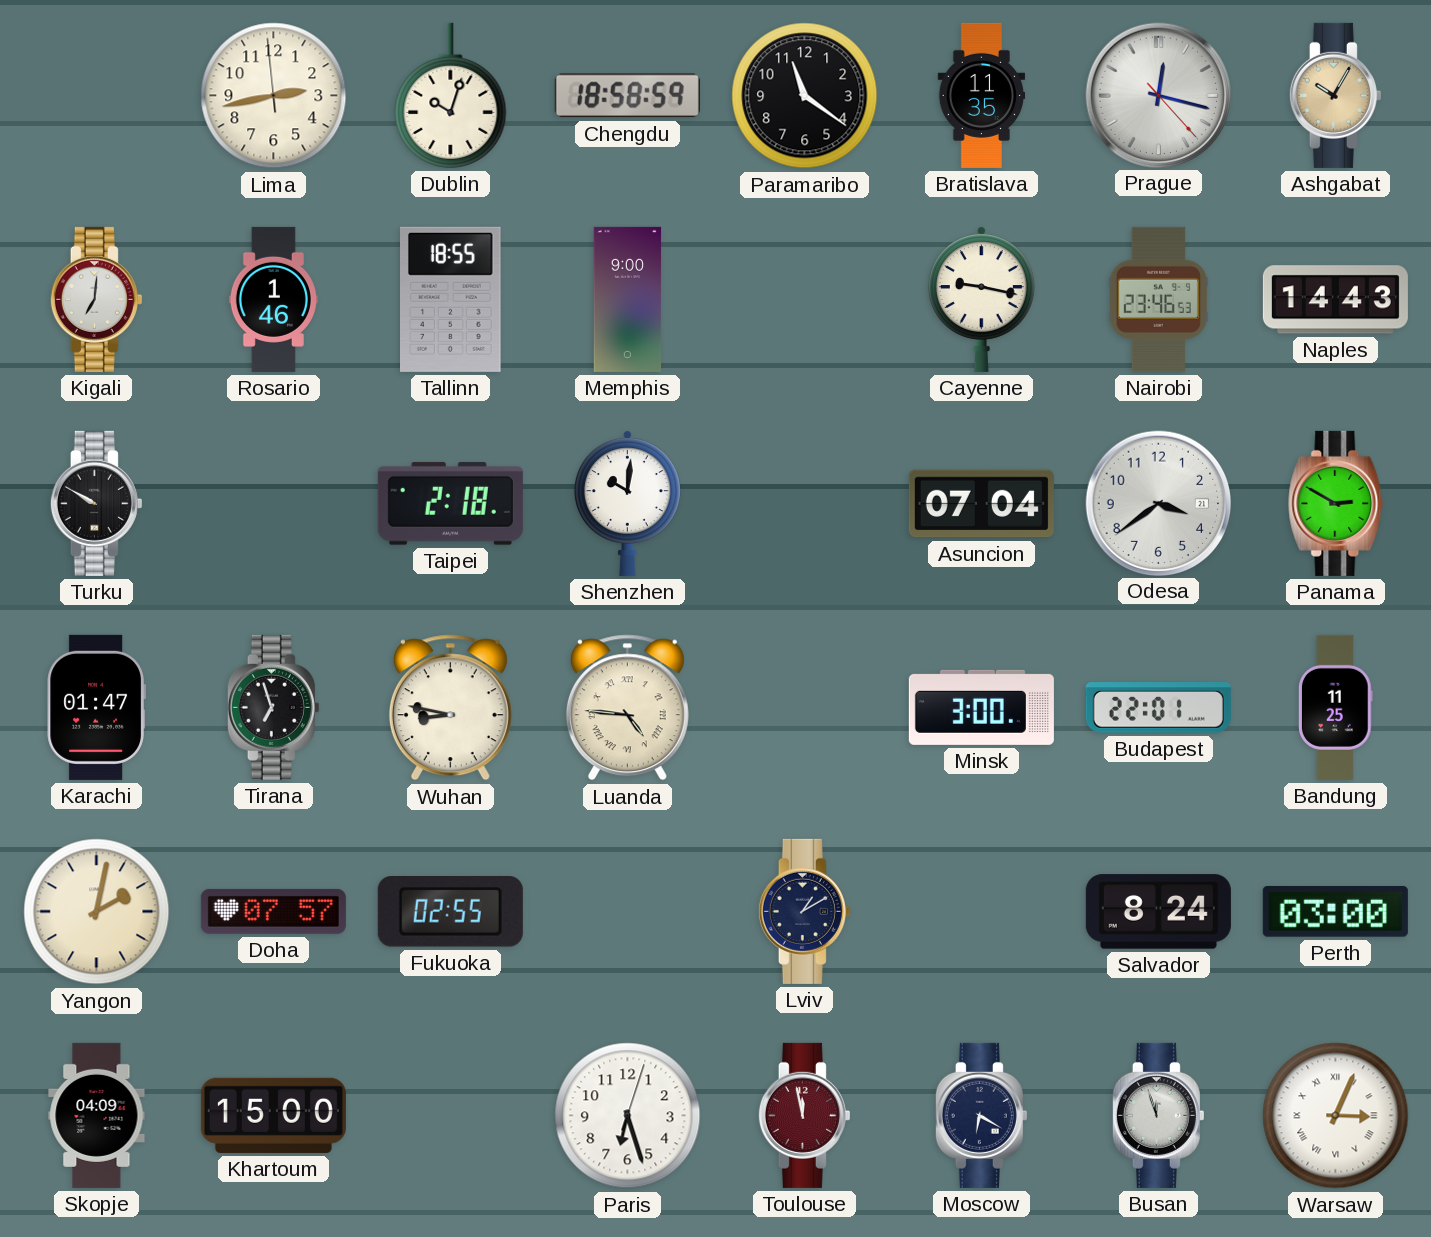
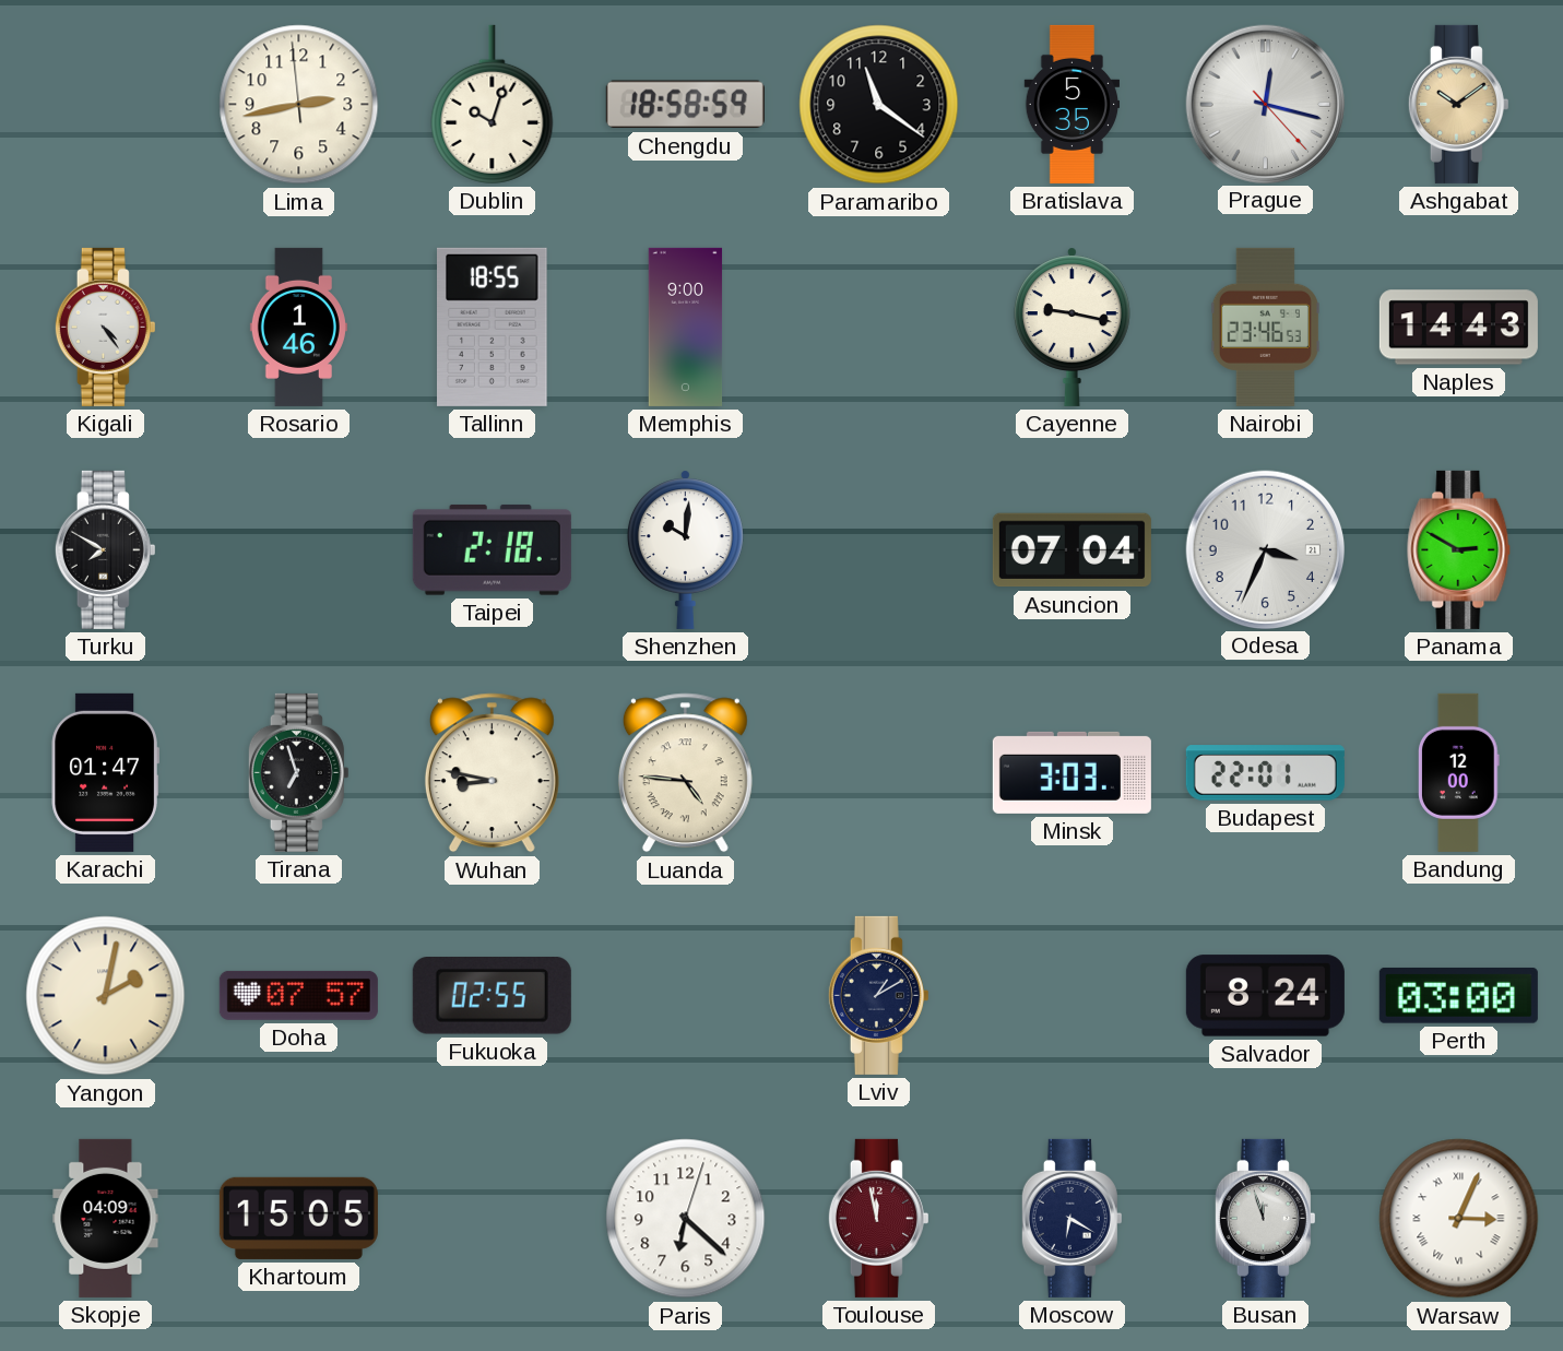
Bratislava: 11:35 -> 5:35
Ashgabat: 10:05 -> 10:09
Kigali: 7:01 -> 4:24
Turku: 9:50 -> 7:50
Odesa: 3:39 -> 3:34
Minsk: 3:00 -> 3:03
Bandung: 11:25 -> 12:00
Khartoum: 15:00 -> 15:05
Paris: 6:27 -> 6:22
